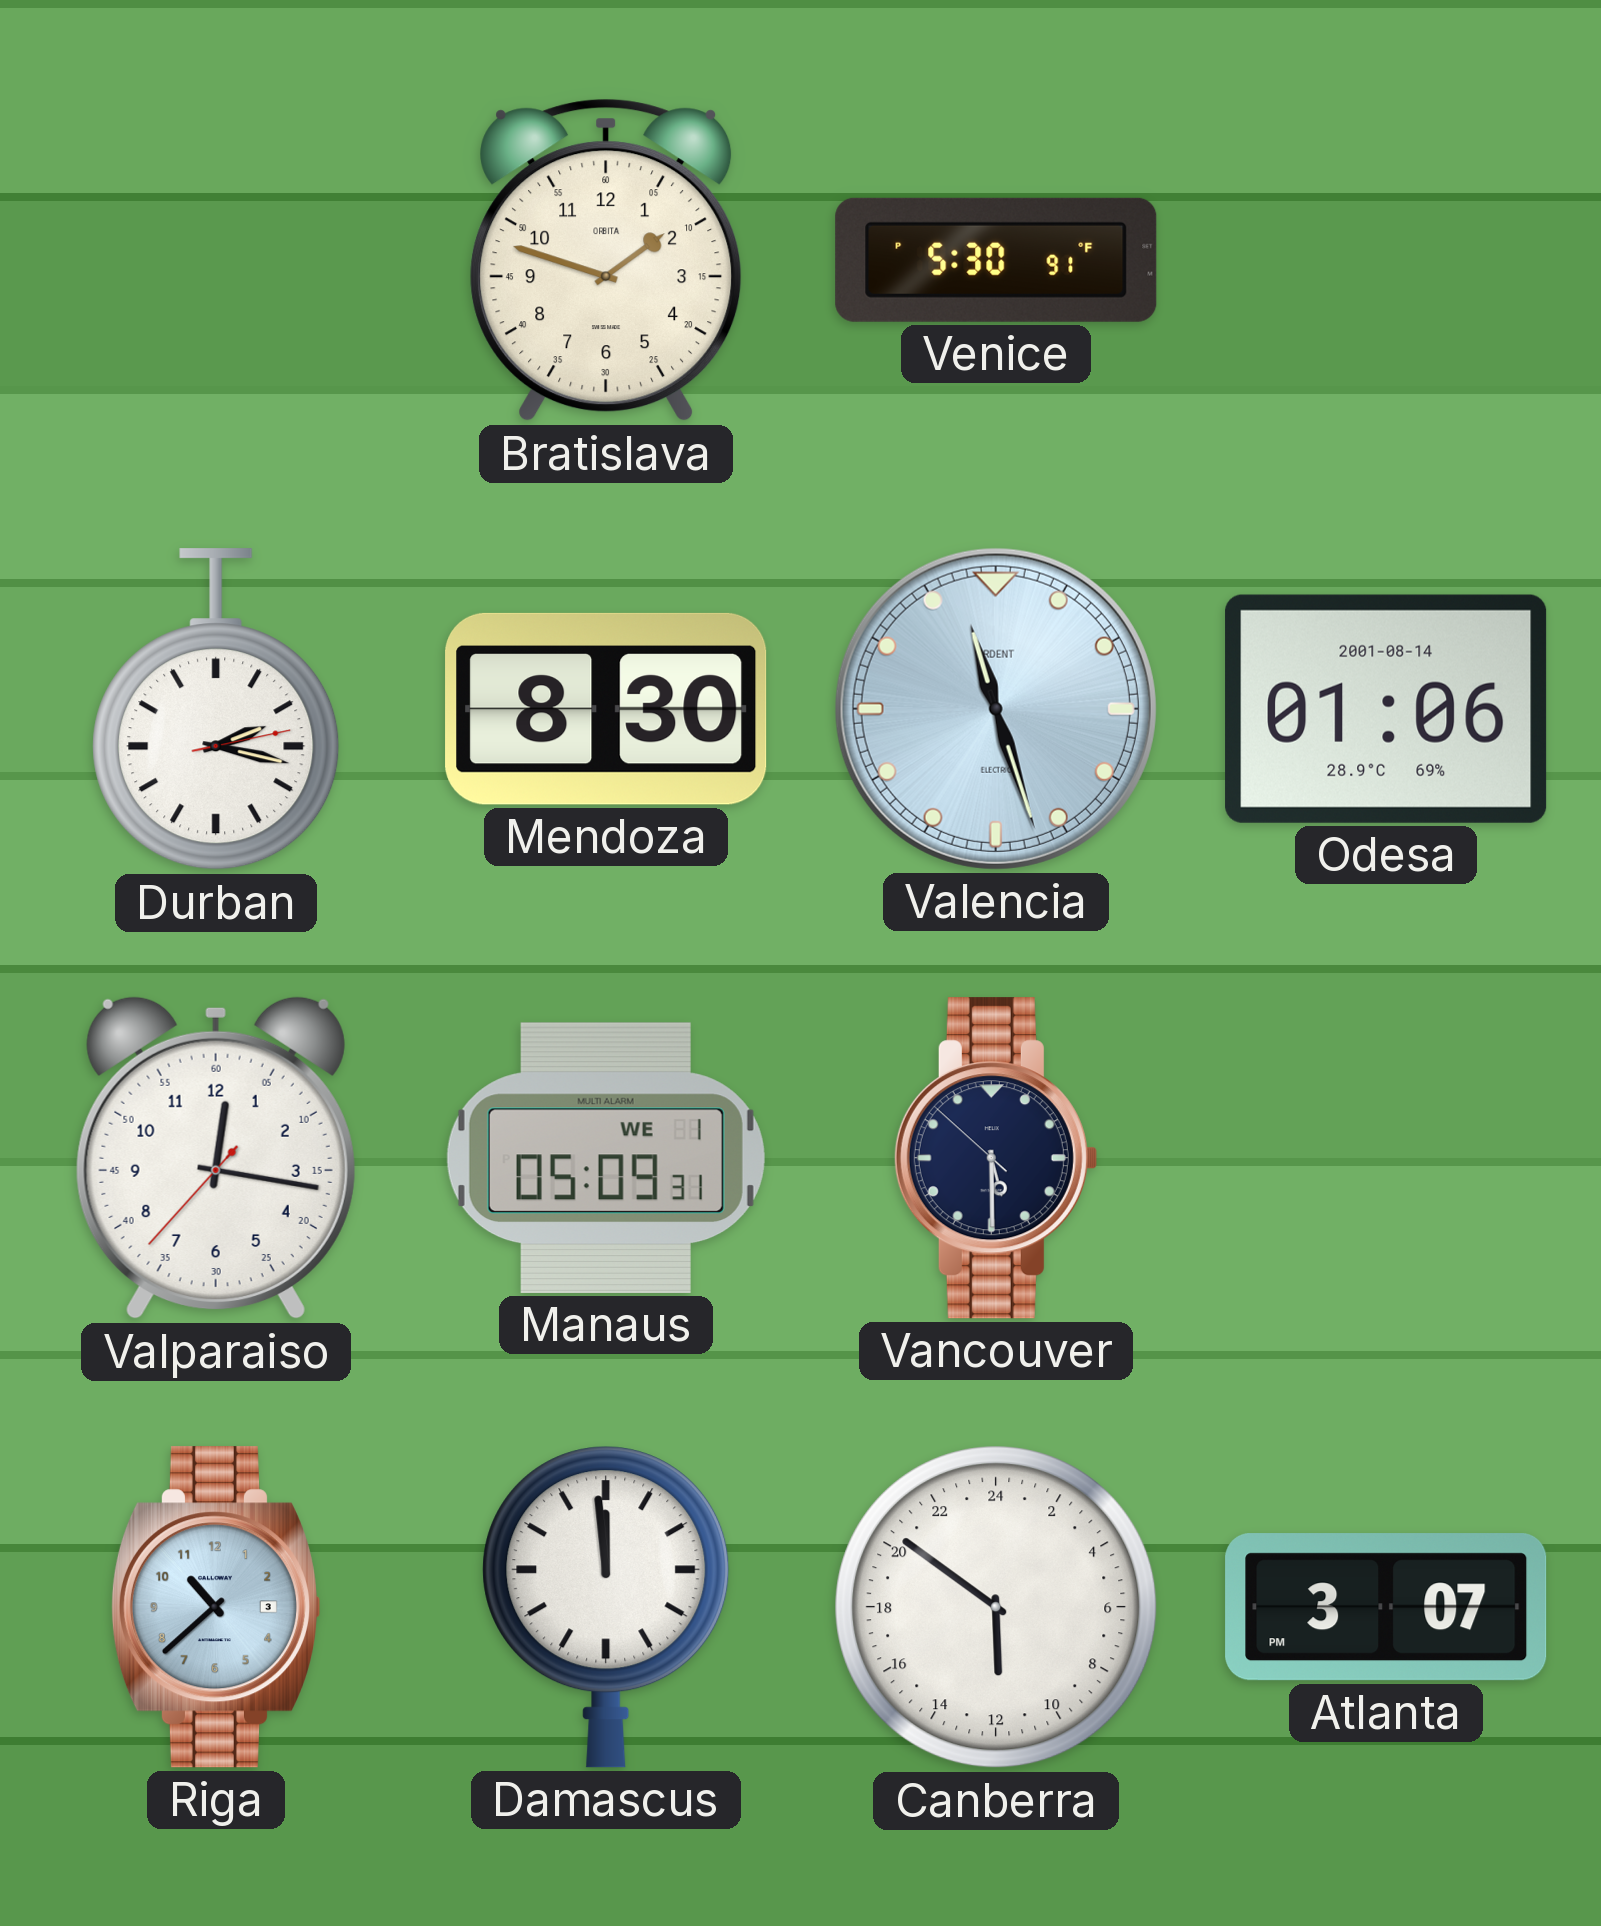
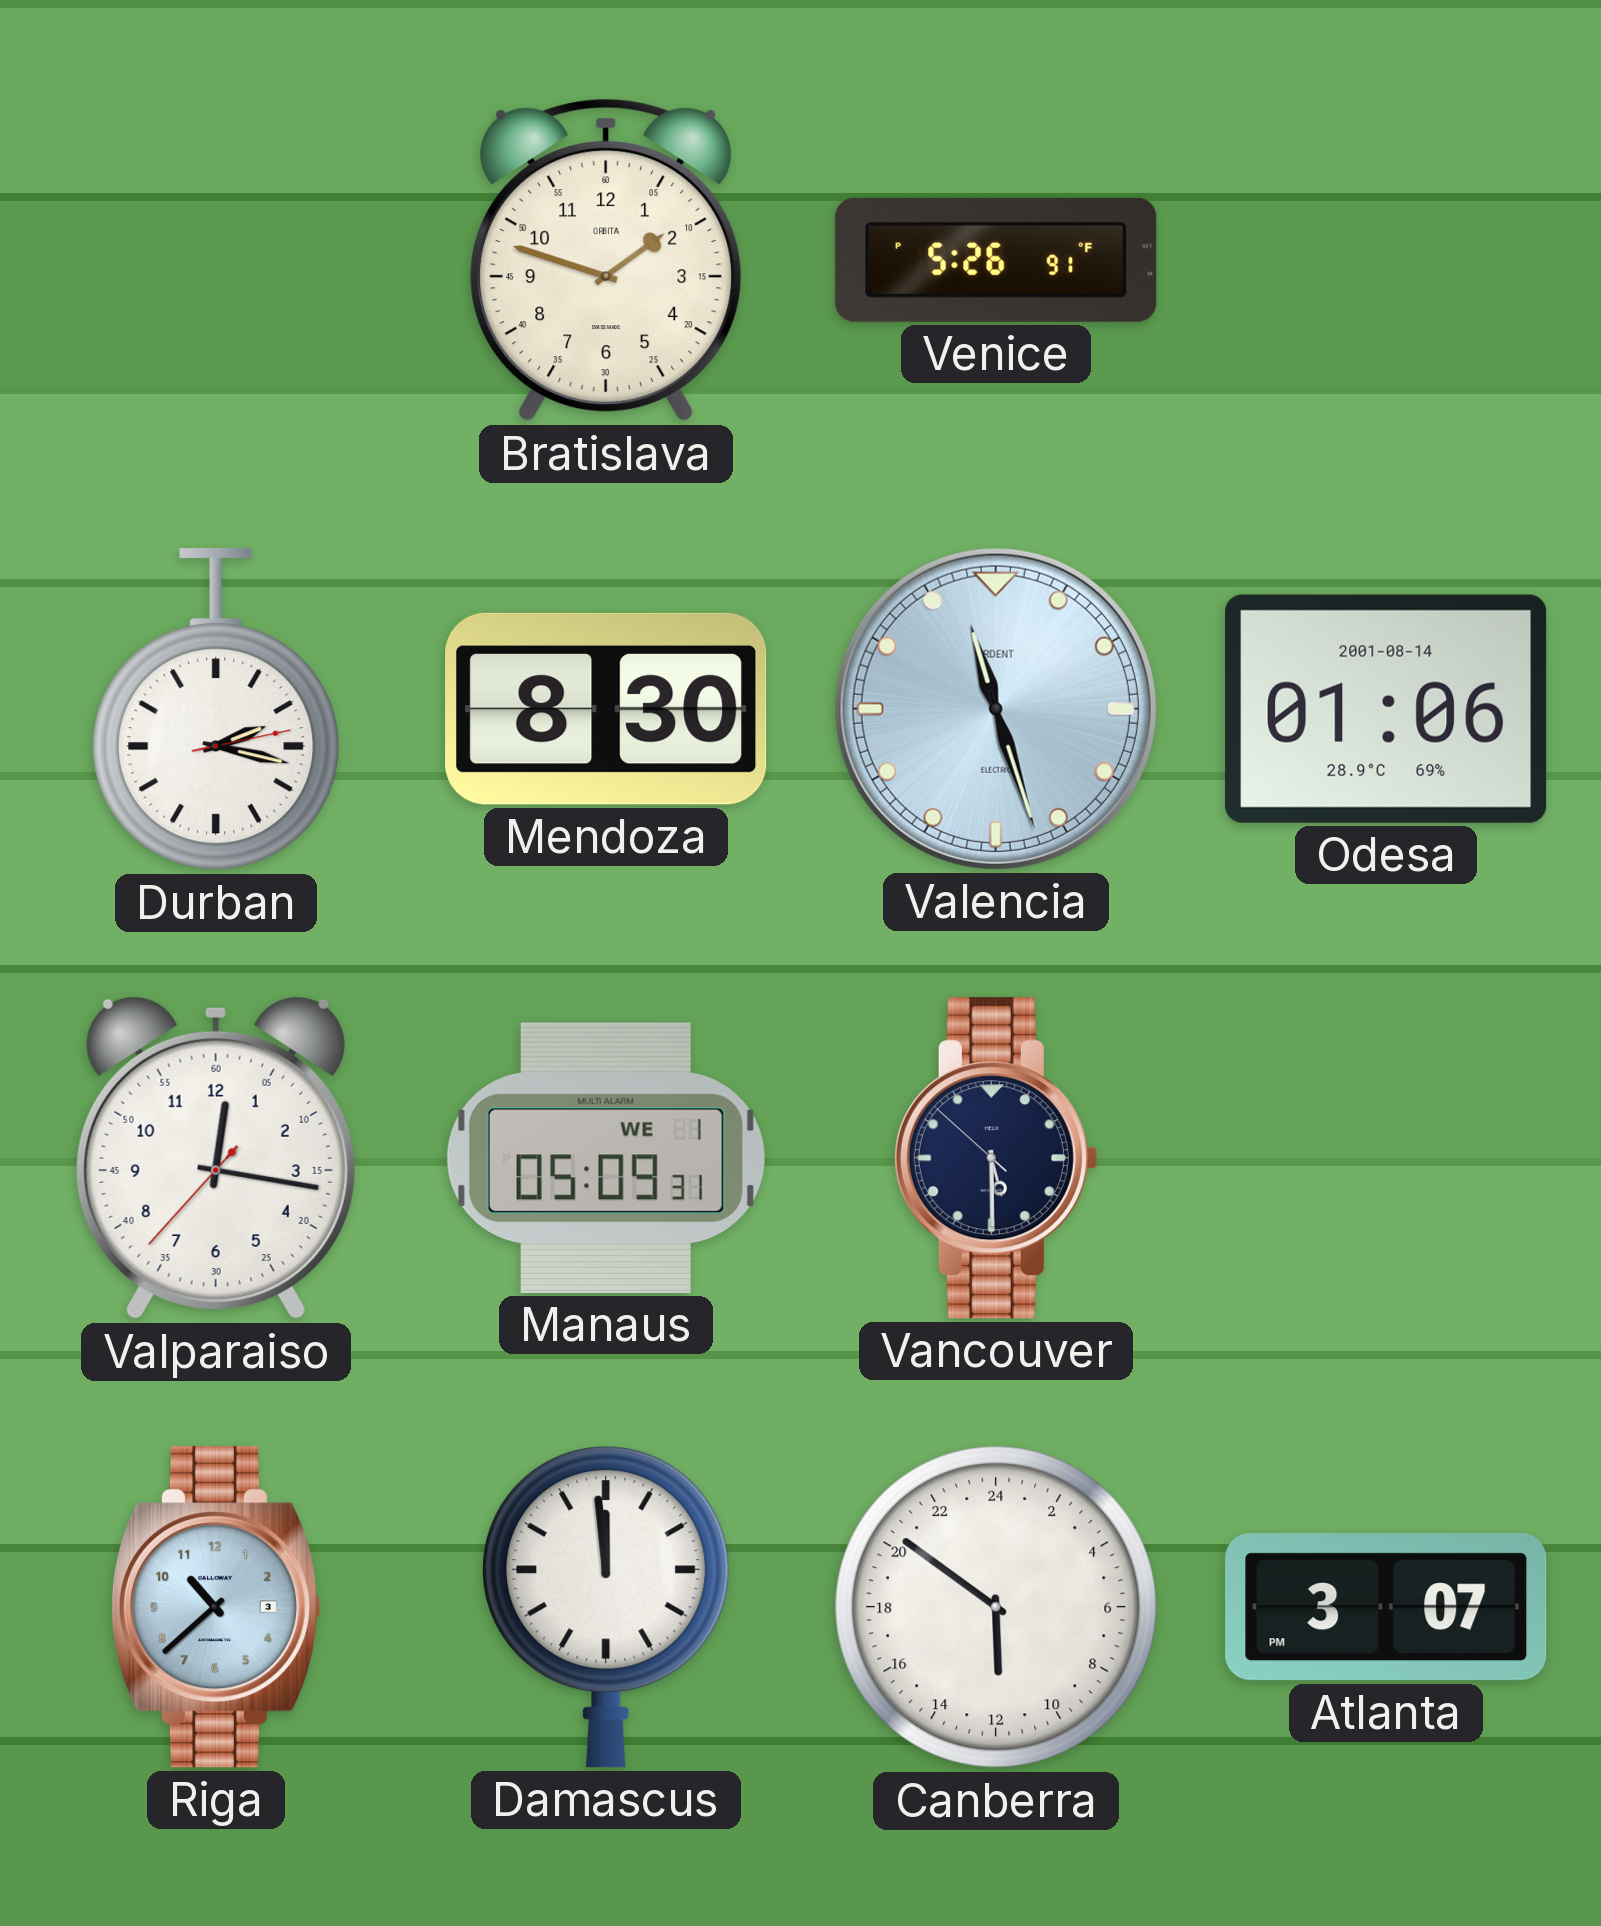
Venice: 5:30 -> 5:26
